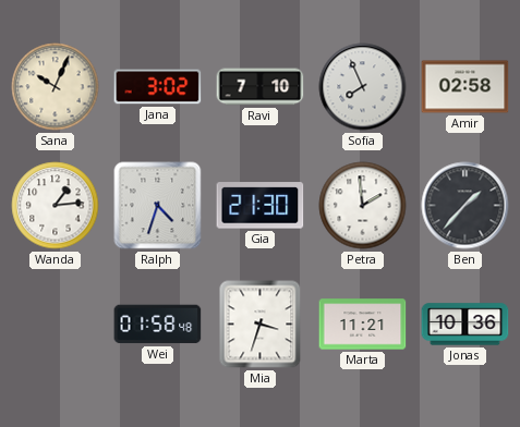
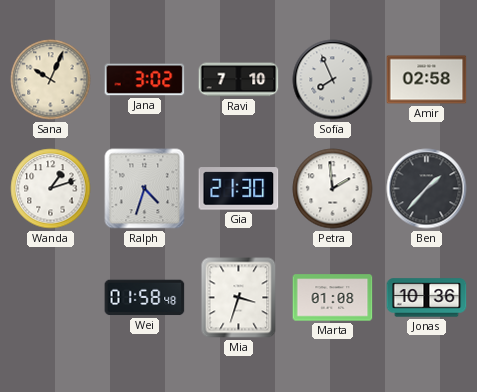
Wanda: 1:14 -> 1:12
Marta: 11:21 -> 01:08
